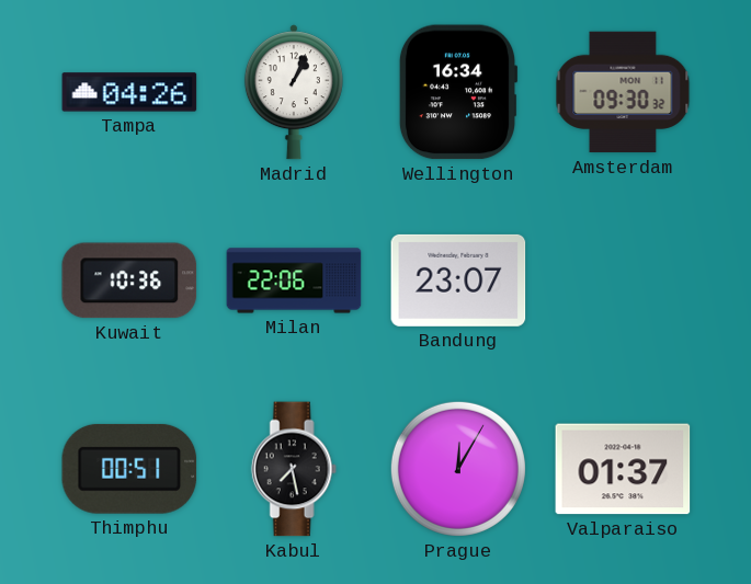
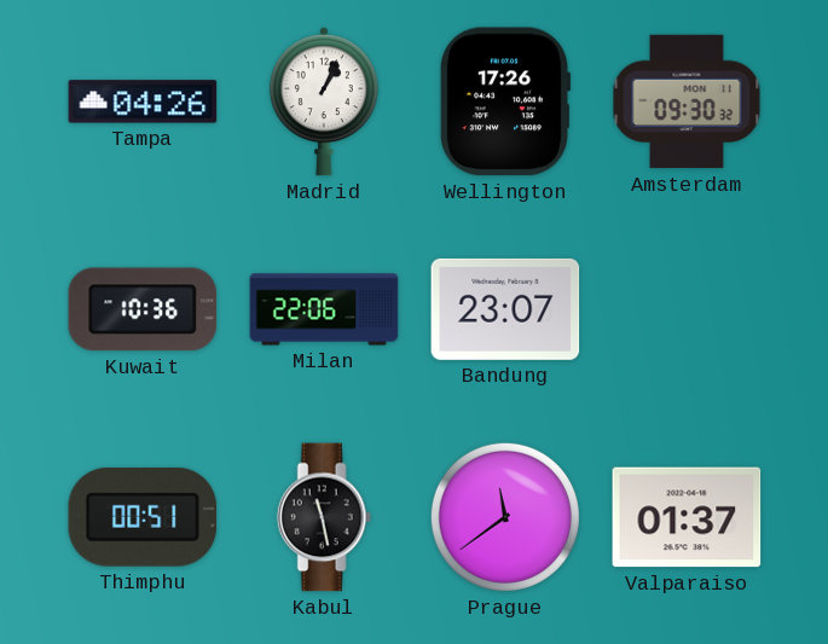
Wellington: 16:34 -> 17:26
Kabul: 7:28 -> 11:28
Prague: 12:05 -> 11:39
